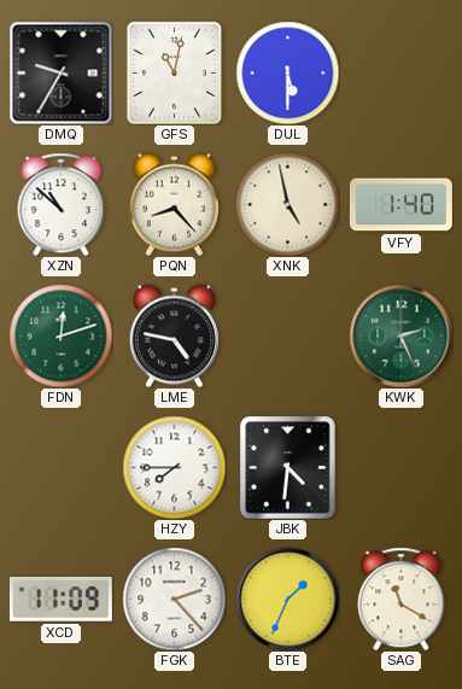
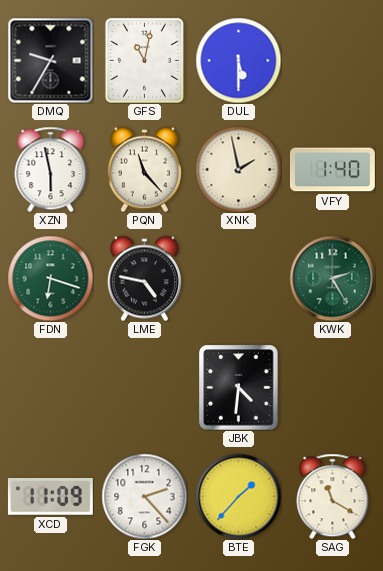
XZN: 10:52 -> 5:58
PQN: 8:23 -> 11:23
XNK: 4:58 -> 1:58
FDN: 12:12 -> 6:18
KWK: 2:26 -> 2:25
HZY: 7:45 -> none
BTE: 1:34 -> 1:37
